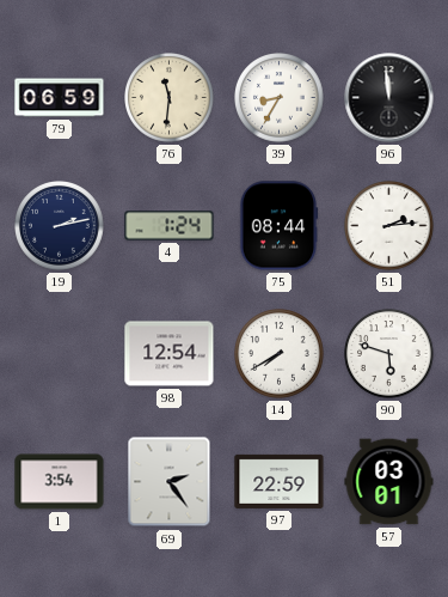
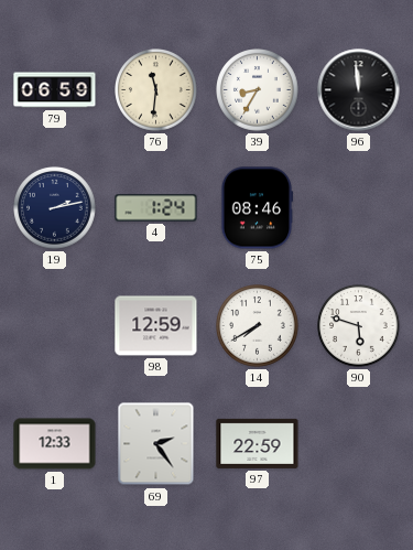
75: 08:44 -> 08:46
51: 2:14 -> none
98: 12:54 -> 12:59
1: 3:54 -> 12:33
57: 03:01 -> none
